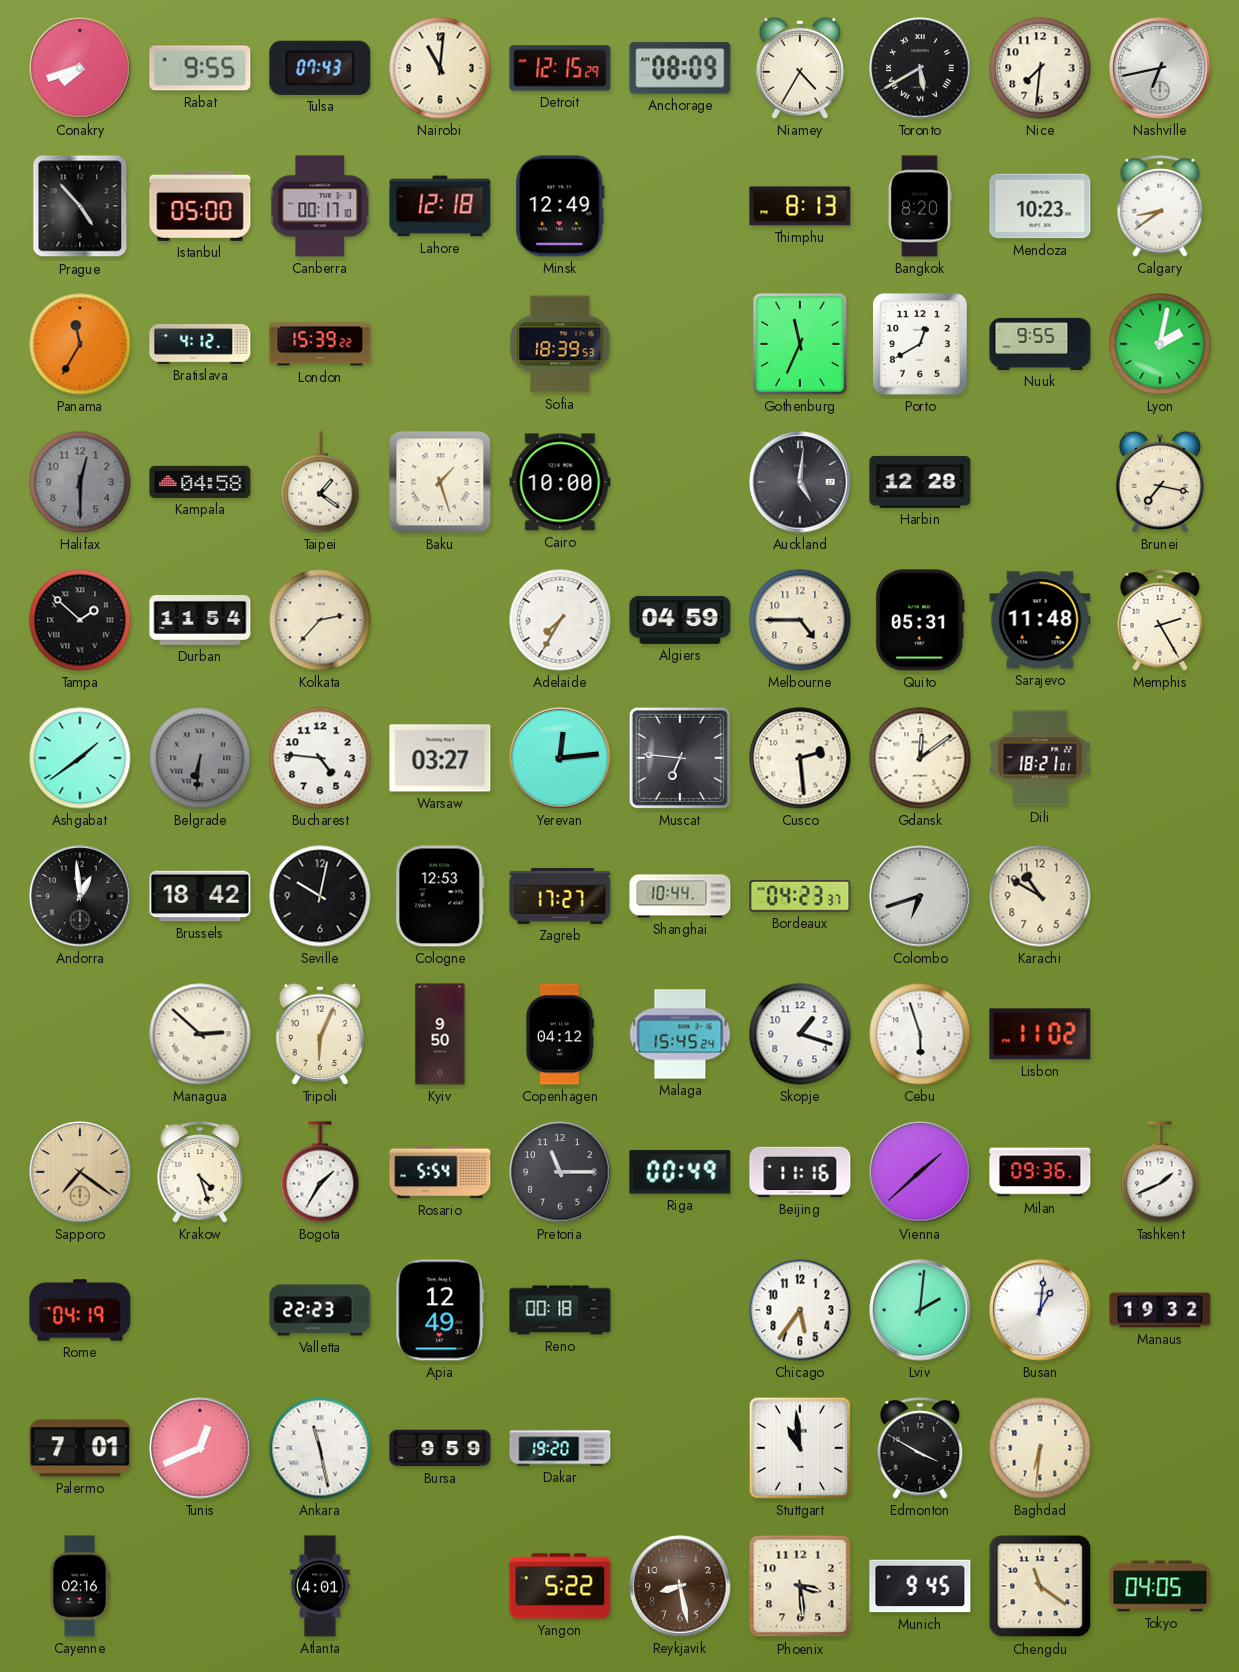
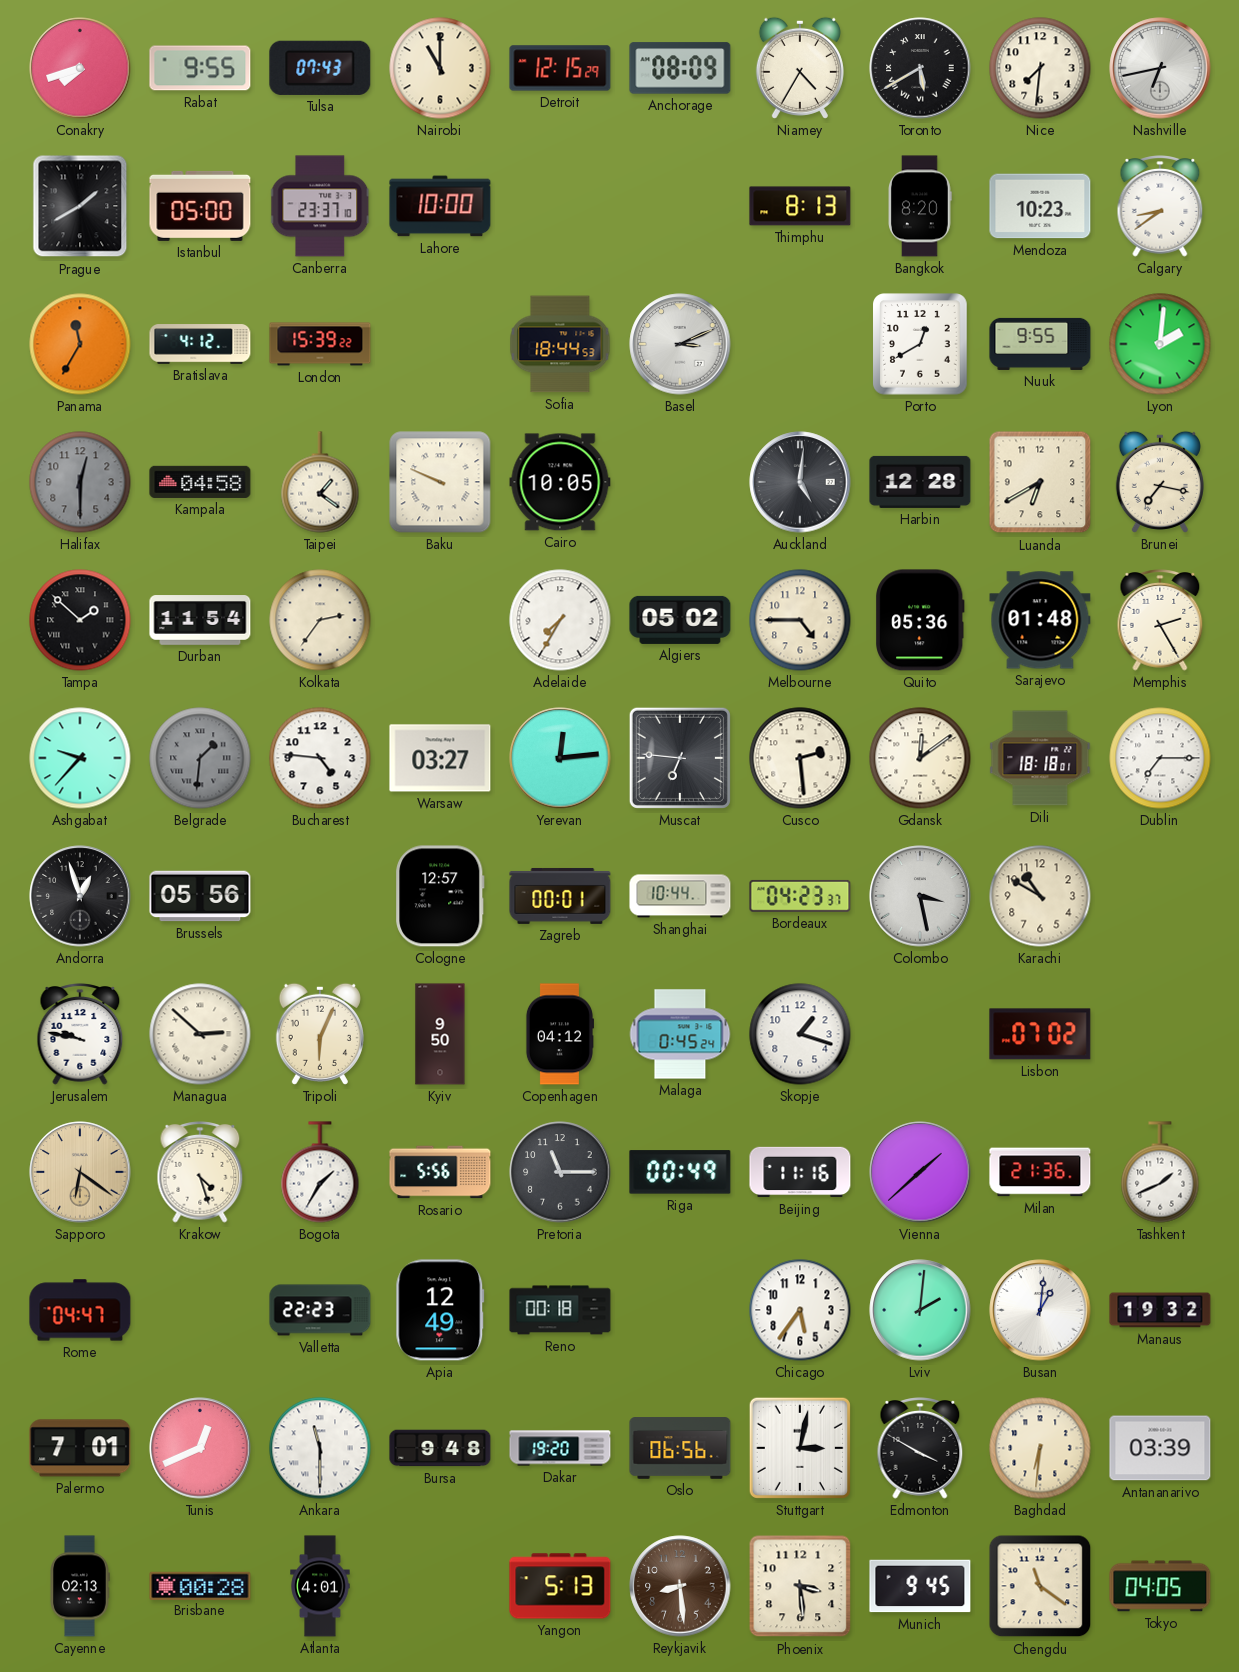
Nairobi: 11:01 -> 11:00
Prague: 4:53 -> 1:40
Canberra: 00:17 -> 23:37
Lahore: 12:18 -> 10:00
Minsk: 12:49 -> none
Sofia: 18:39 -> 18:44
Basel: none -> 3:11
Gothenburg: 11:34 -> none
Lyon: 2:02 -> 2:01
Baku: 1:27 -> 9:49
Cairo: 10:00 -> 10:05
Luanda: none -> 6:40
Kolkata: 2:37 -> 2:36
Algiers: 04:59 -> 05:02
Quito: 05:31 -> 05:36
Sarajevo: 11:48 -> 01:48
Ashgabat: 1:39 -> 9:37
Belgrade: 6:31 -> 1:31
Dili: 18:21 -> 18:18
Dublin: none -> 7:15
Andorra: 12:59 -> 12:57
Brussels: 18:42 -> 05:56
Seville: 10:02 -> none
Cologne: 12:53 -> 12:57
Zagreb: 17:27 -> 00:01
Colombo: 6:42 -> 3:28
Jerusalem: none -> 9:47
Malaga: 15:45 -> 0:45
Cebu: 5:57 -> none
Lisbon: 11:02 -> 07:02
Sapporo: 7:21 -> 6:21
Rosario: 5:54 -> 5:56
Milan: 09:36 -> 21:36
Rome: 04:19 -> 04:47
Ankara: 11:28 -> 11:30
Bursa: 9:59 -> 9:48
Oslo: none -> 06:56
Stuttgart: 10:59 -> 3:02
Antananarivo: none -> 03:39
Cayenne: 02:16 -> 02:13
Brisbane: none -> 00:28
Yangon: 5:22 -> 5:13
Reykjavik: 8:28 -> 8:29
